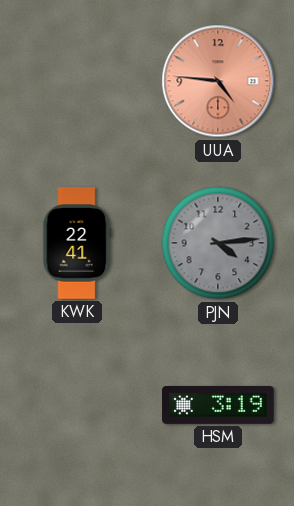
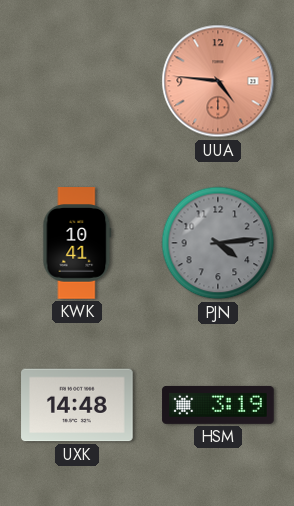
KWK: 22:41 -> 10:41
UXK: none -> 14:48
